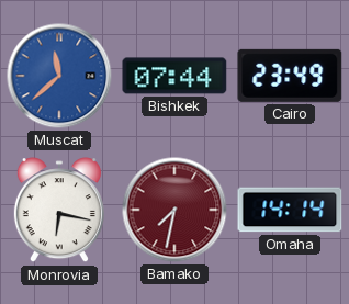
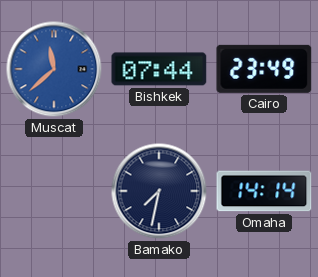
Monrovia: 6:17 -> none
Bamako dial: burgundy -> navy
